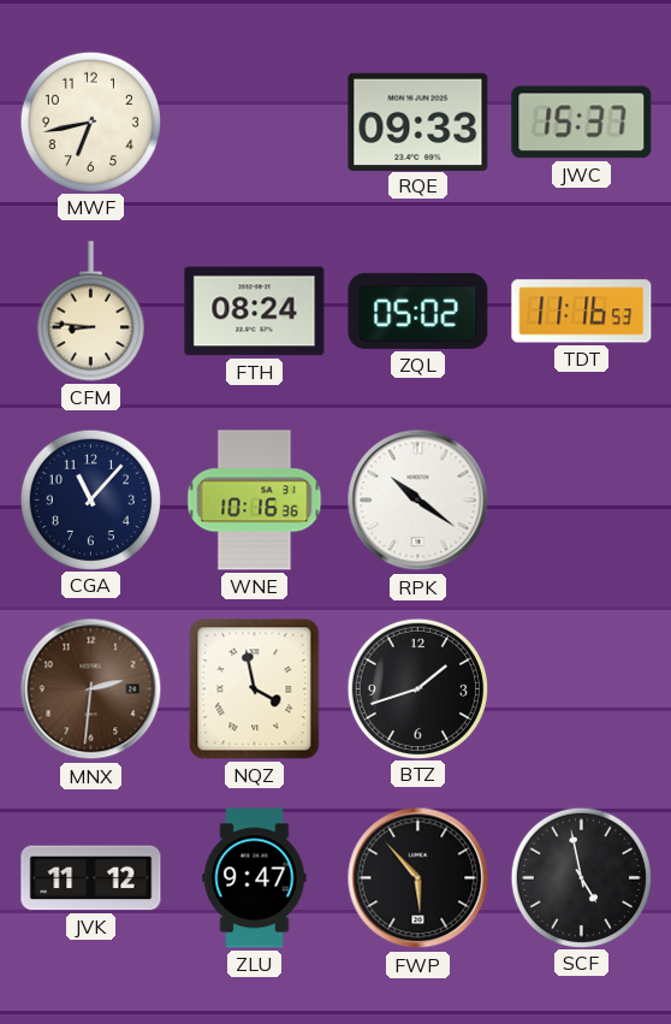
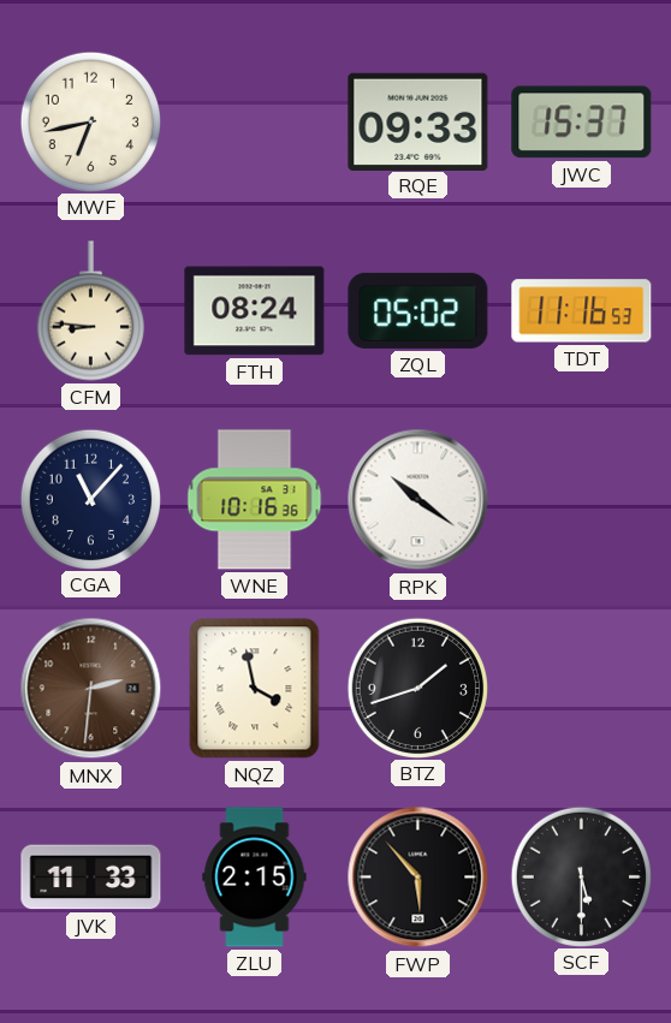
JVK: 11:12 -> 11:33
ZLU: 9:47 -> 2:15
SCF: 4:58 -> 5:30
